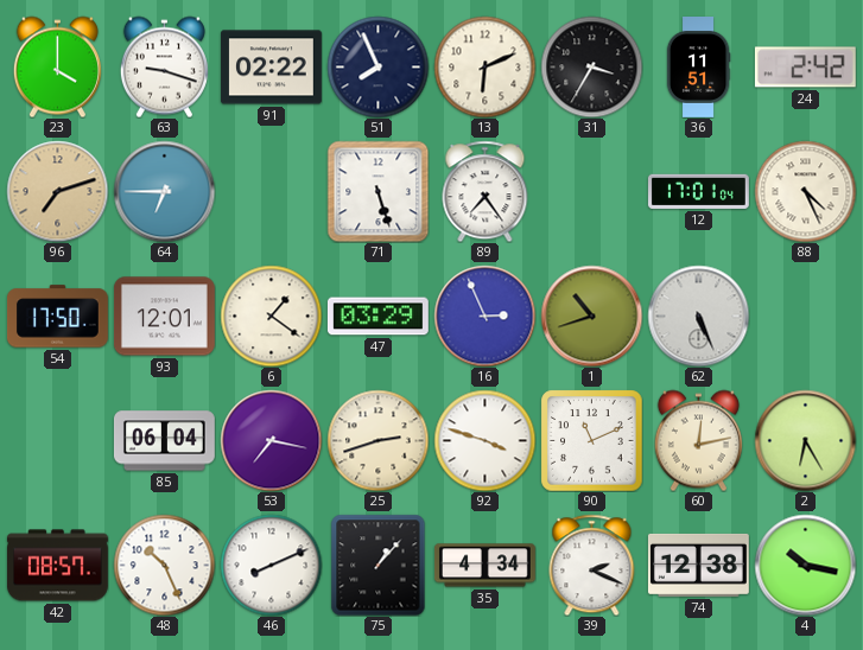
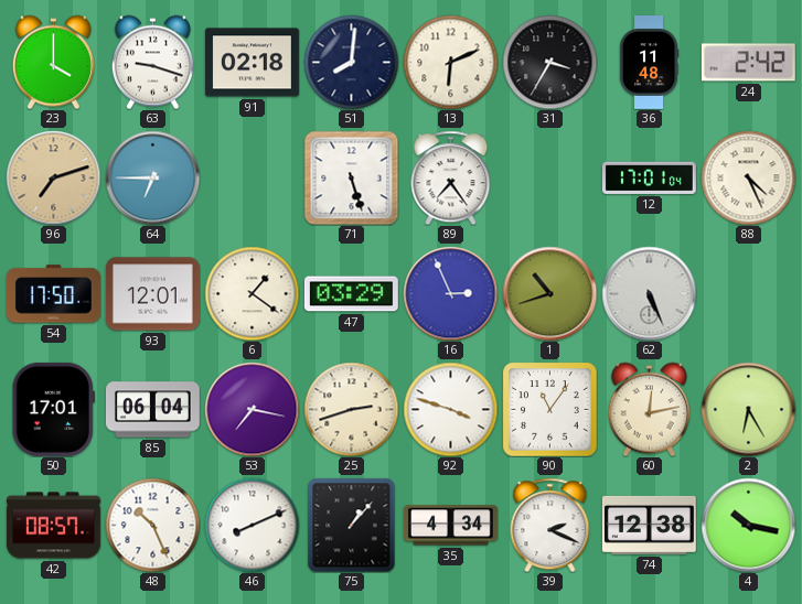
91: 02:22 -> 02:18
51: 7:56 -> 8:01
36: 11:51 -> 11:48
50: none -> 17:01
90: 11:11 -> 11:06
